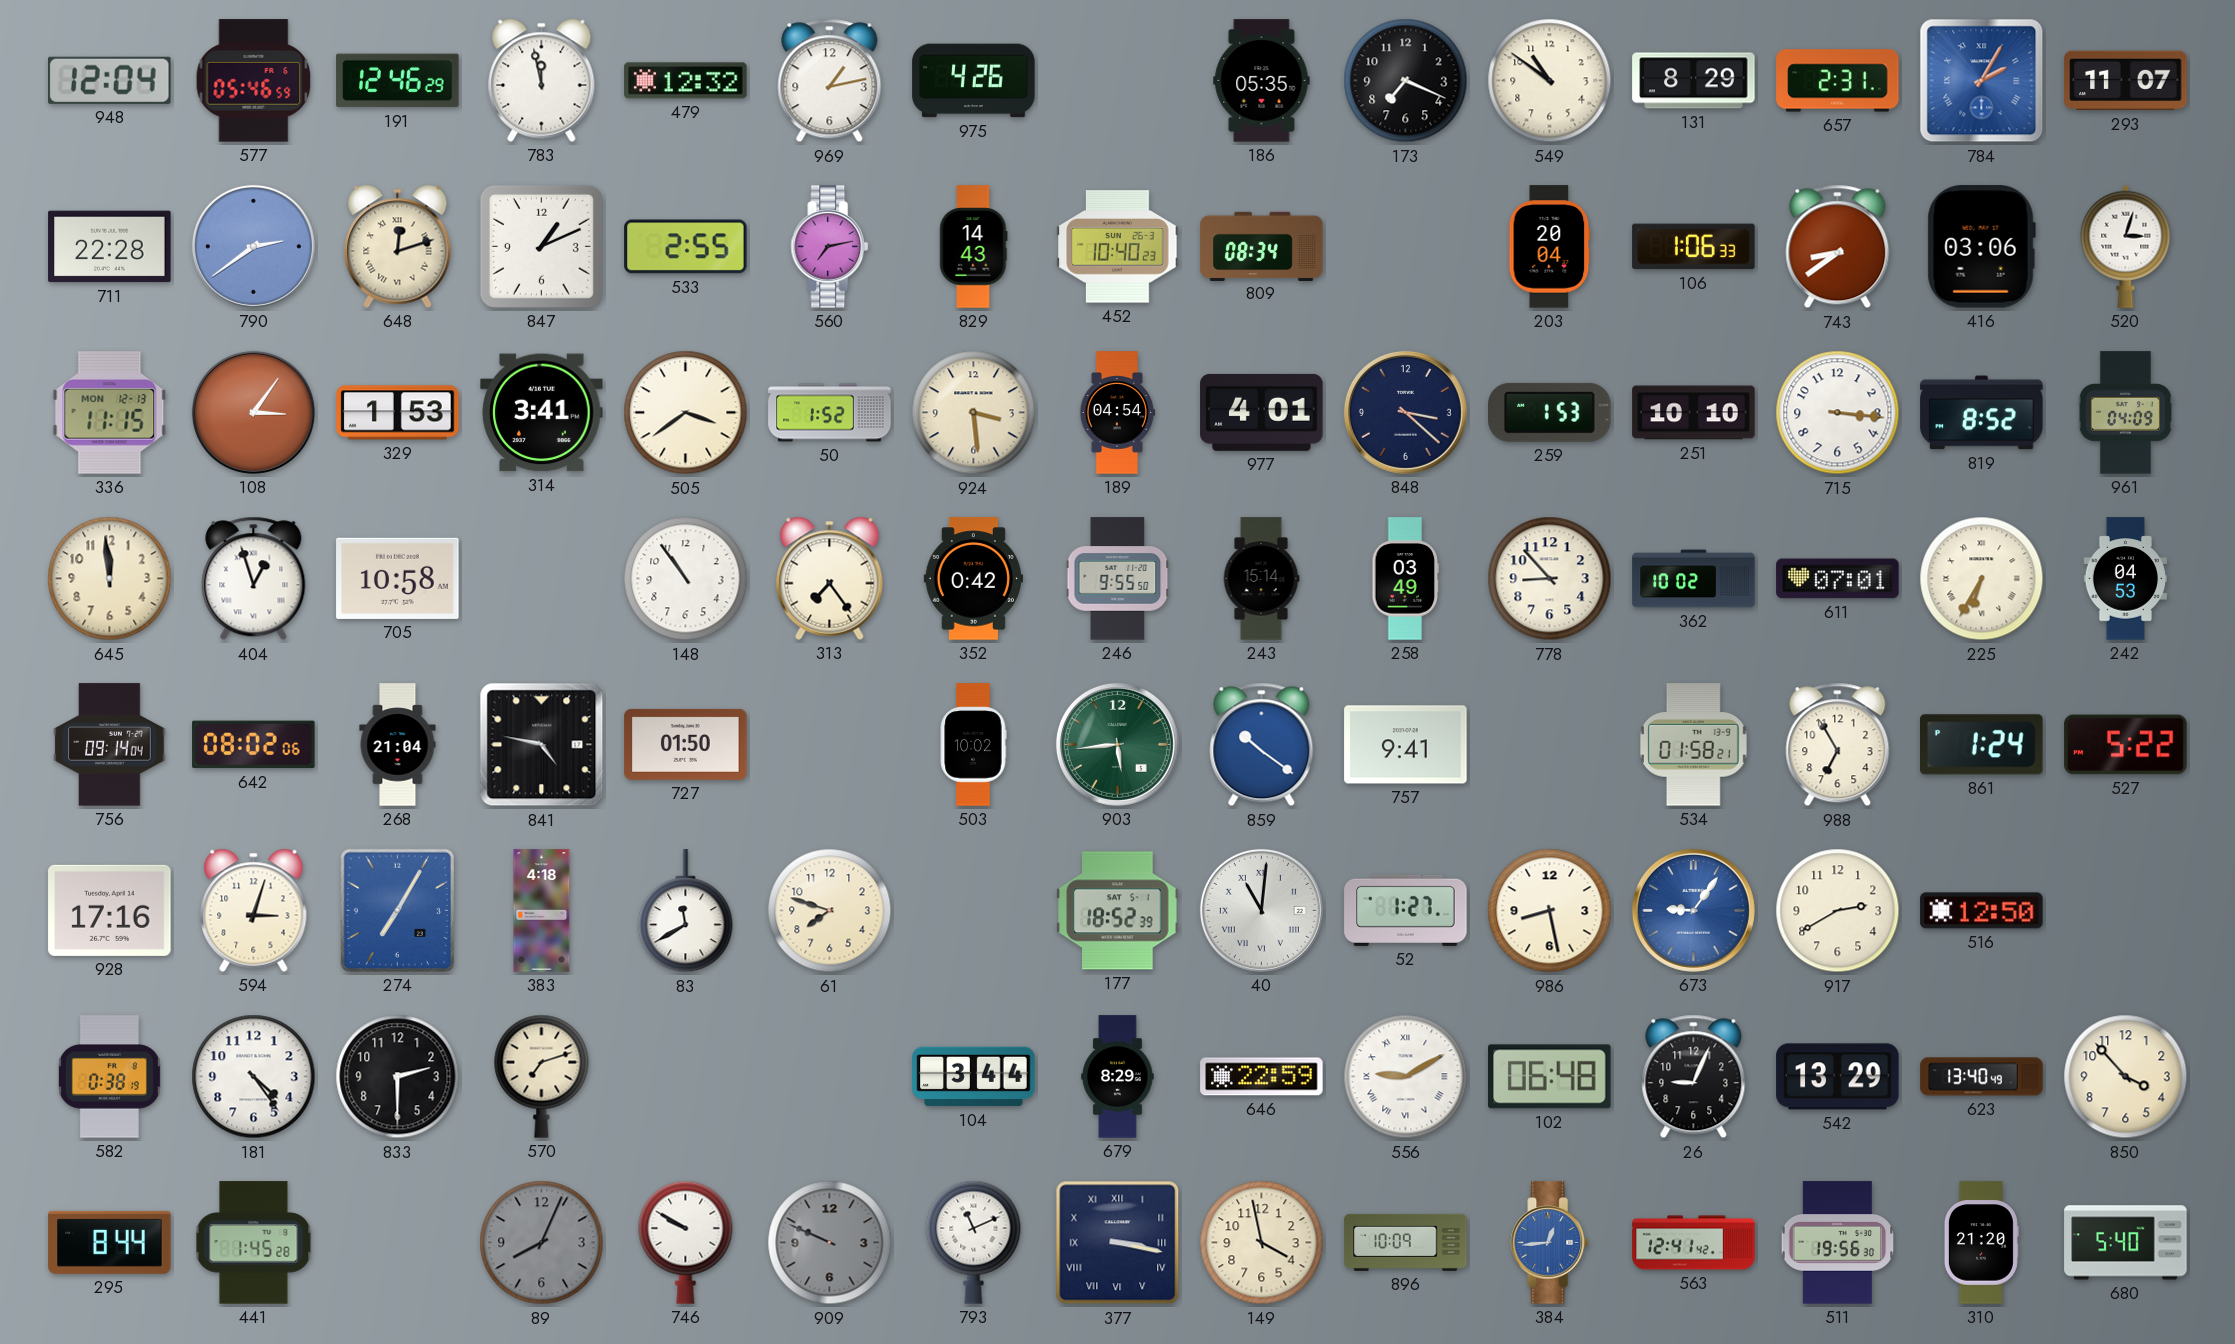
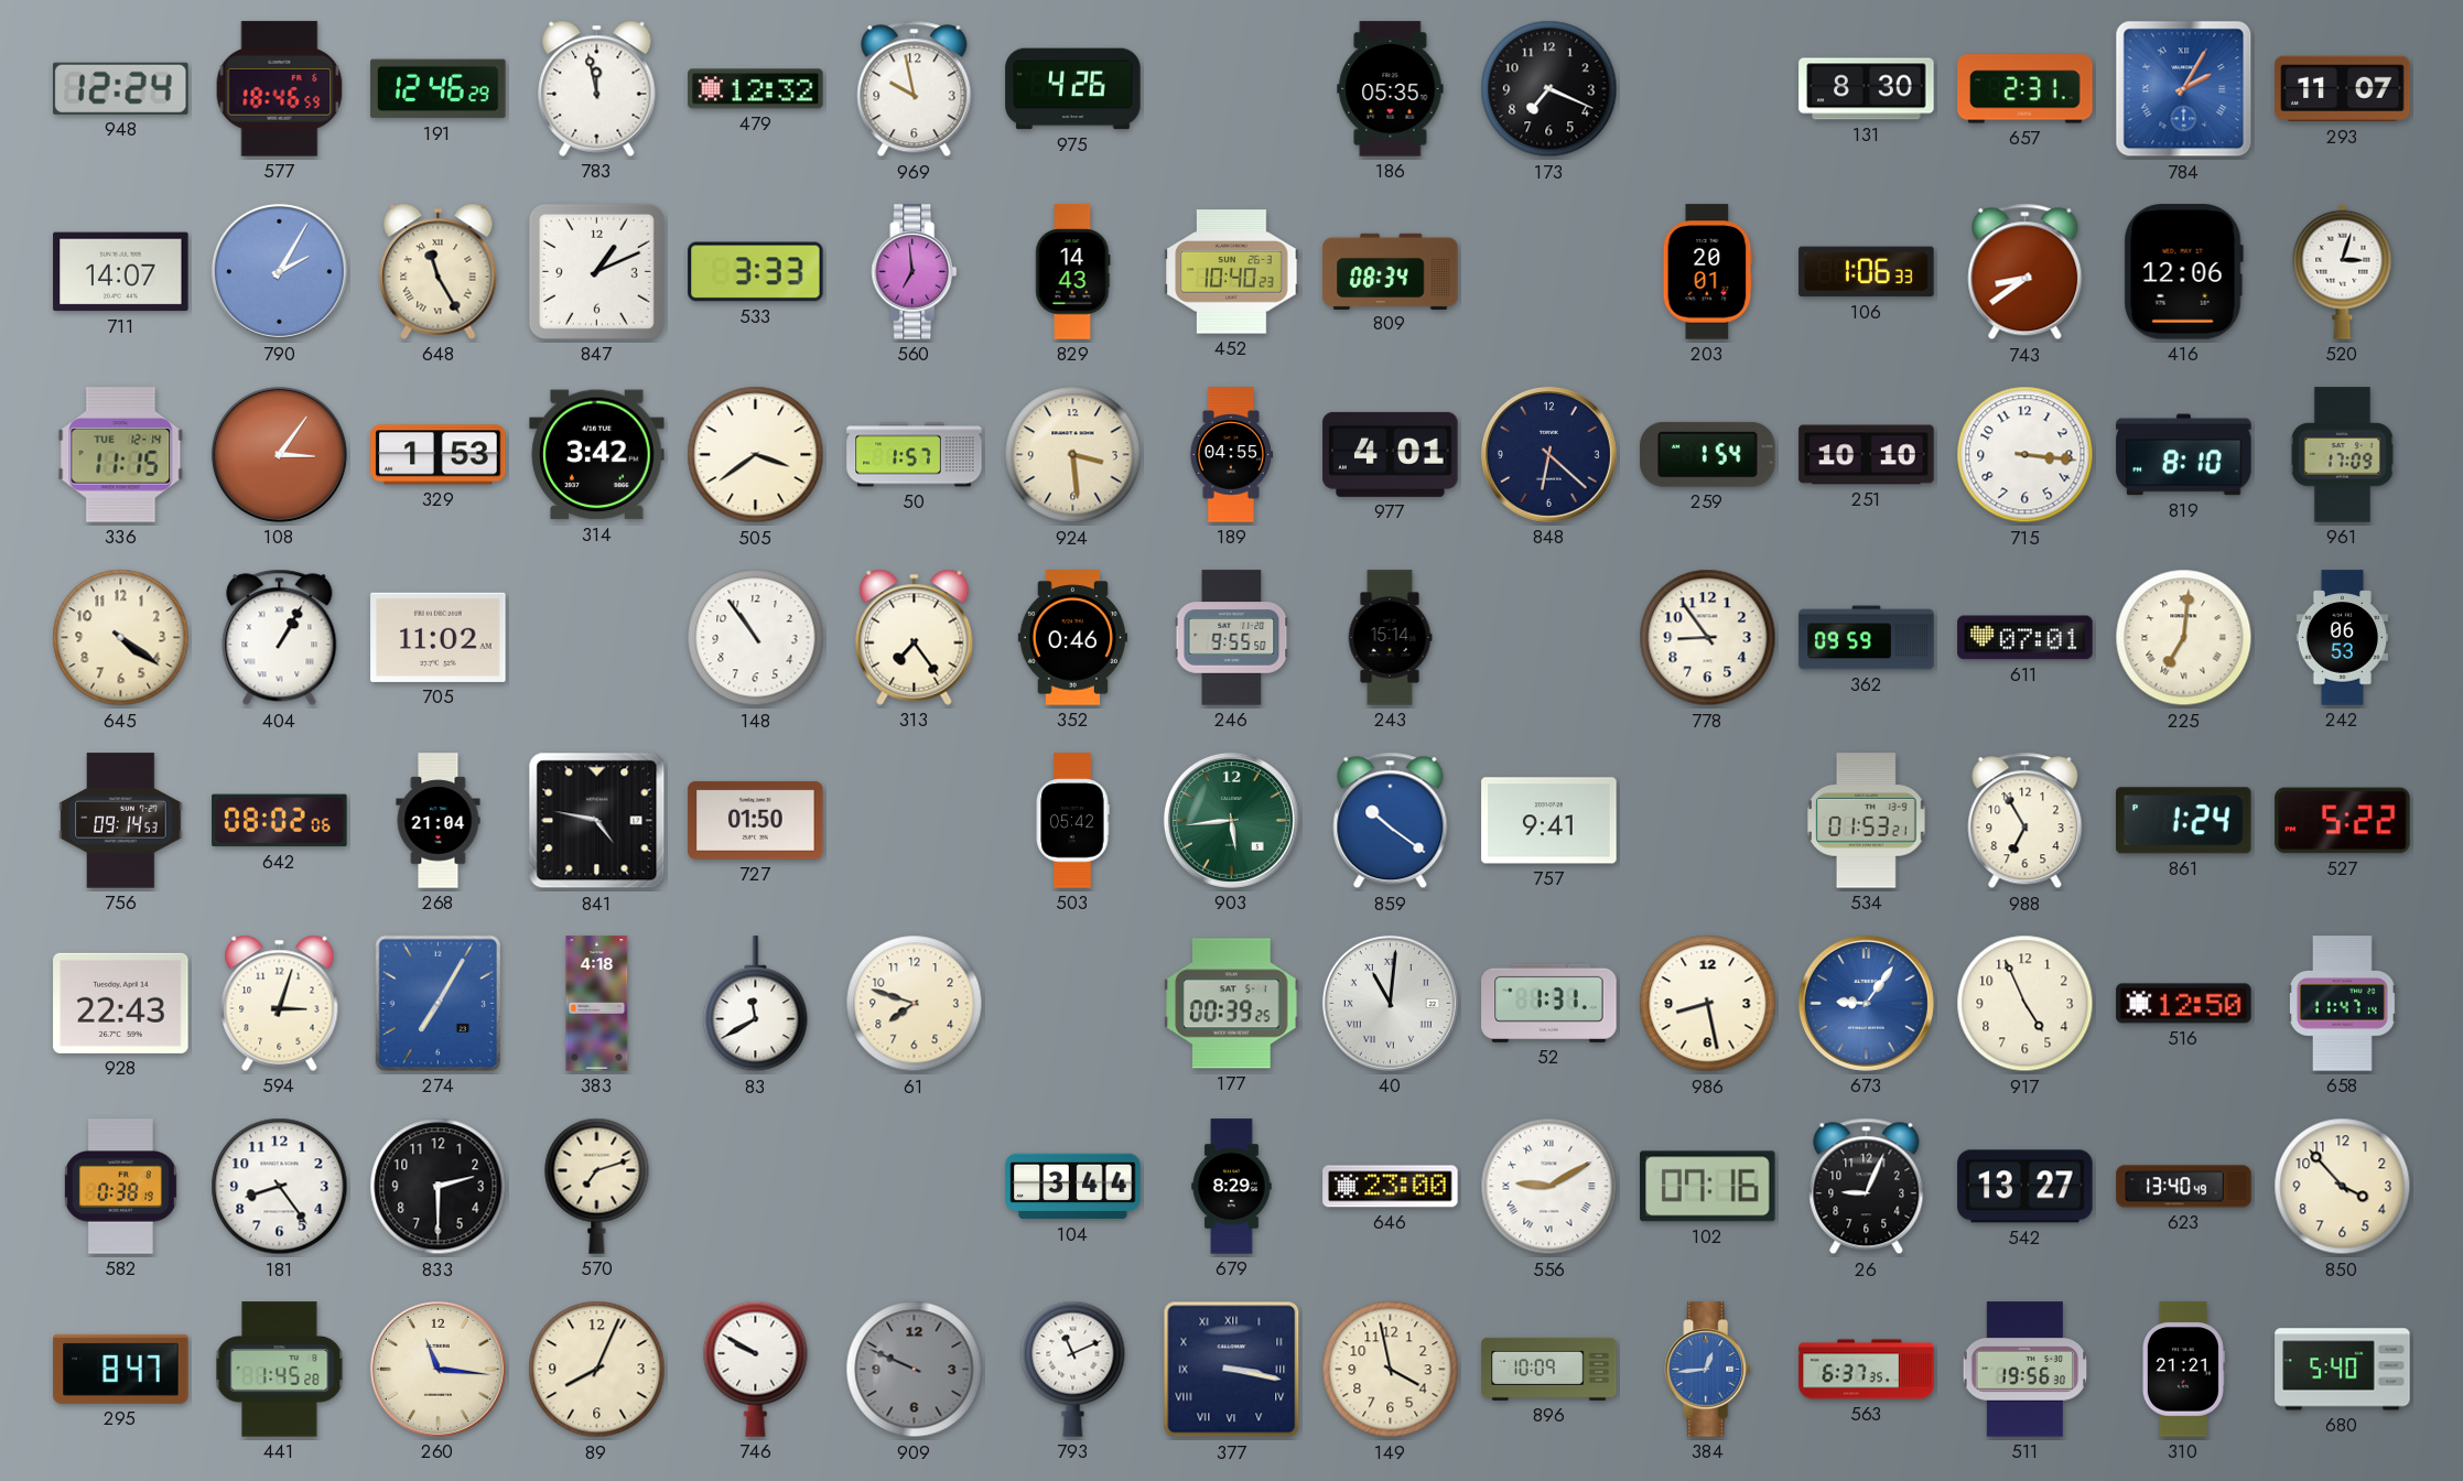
948: 12:04 -> 12:24
577: 05:46 -> 18:46
969: 1:13 -> 9:58
549: 10:51 -> none
131: 8:29 -> 8:30
711: 22:28 -> 14:07
790: 2:39 -> 2:05
648: 12:12 -> 11:25
533: 2:55 -> 3:33
560: 7:13 -> 6:59
203: 20:04 -> 20:01
416: 03:06 -> 12:06
336 date: MON 12-13 -> TUE 12-14
314: 3:41 -> 3:42
50: 1:52 -> 1:57
189: 04:54 -> 04:55
848: 3:22 -> 6:22
259: 1:53 -> 1:54
819: 8:52 -> 8:10
961: 04:09 -> 17:09
645: 11:59 -> 4:21
404: 12:57 -> 1:05
705: 10:58 -> 11:02
352: 0:42 -> 0:46
258: 03:49 -> none
778: 8:53 -> 8:54
362: 10:02 -> 09:59
225: 6:35 -> 7:01
242: 04:53 -> 06:53
756: 09:14:04 -> 09:14:53
503: 10:02 -> 05:42
534: 01:58 -> 01:53
928: 17:16 -> 22:43
177: 18:52 -> 00:39
52: 1:27 -> 1:31
917: 2:40 -> 4:56
658: none -> 11:47
181: 4:24 -> 8:24
646: 22:59 -> 23:00
102: 06:48 -> 07:16
542: 13:29 -> 13:27
295: 8:44 -> 8:47
260: none -> 11:16
89 dial: grey -> cream
563: 12:41 -> 6:37
310: 21:20 -> 21:21
